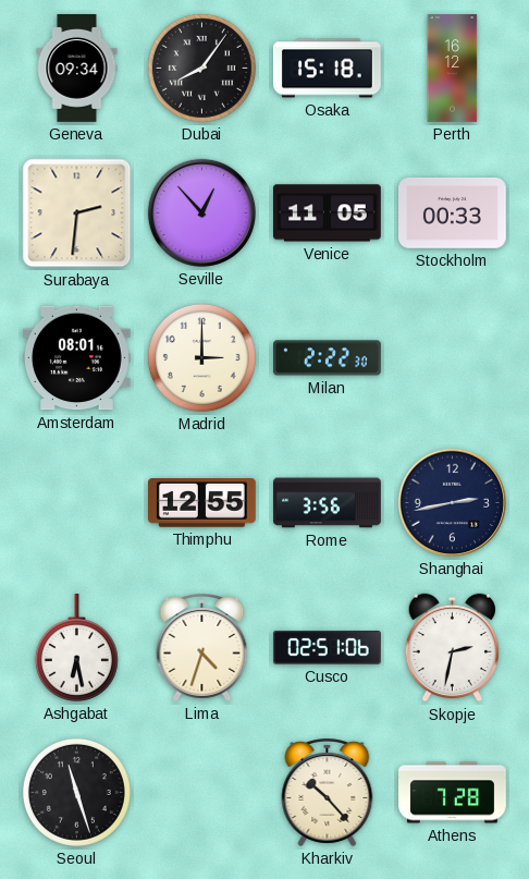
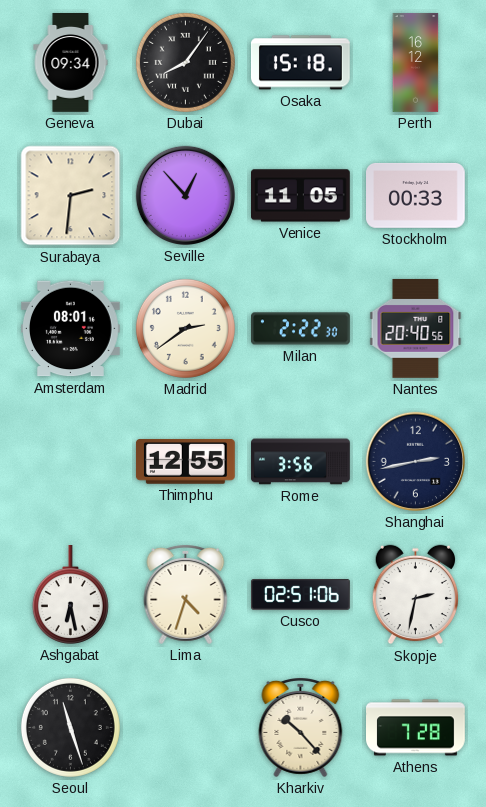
Madrid: 3:00 -> 2:39
Nantes: none -> 20:40
